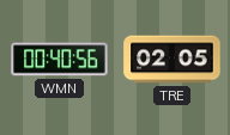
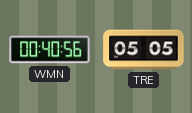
TRE: 02:05 -> 05:05
